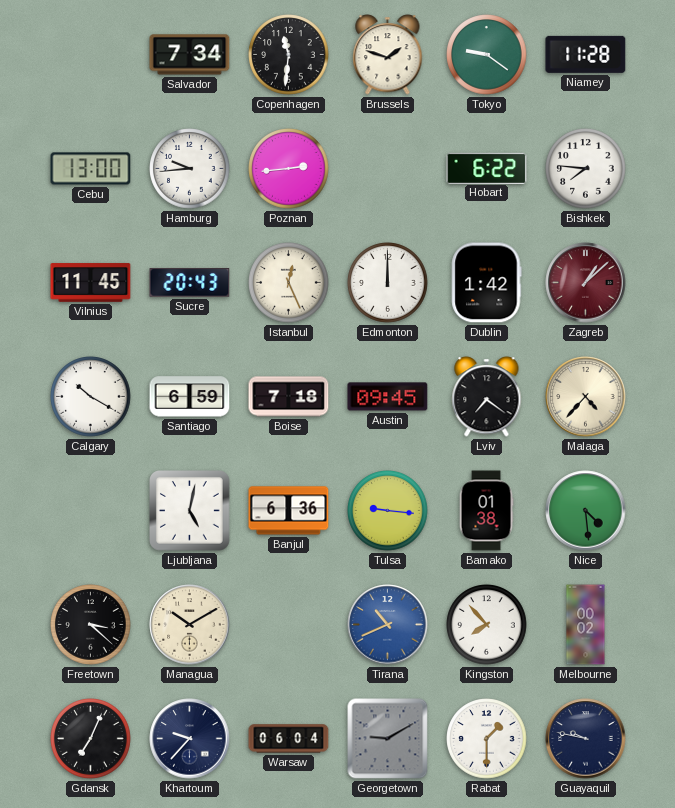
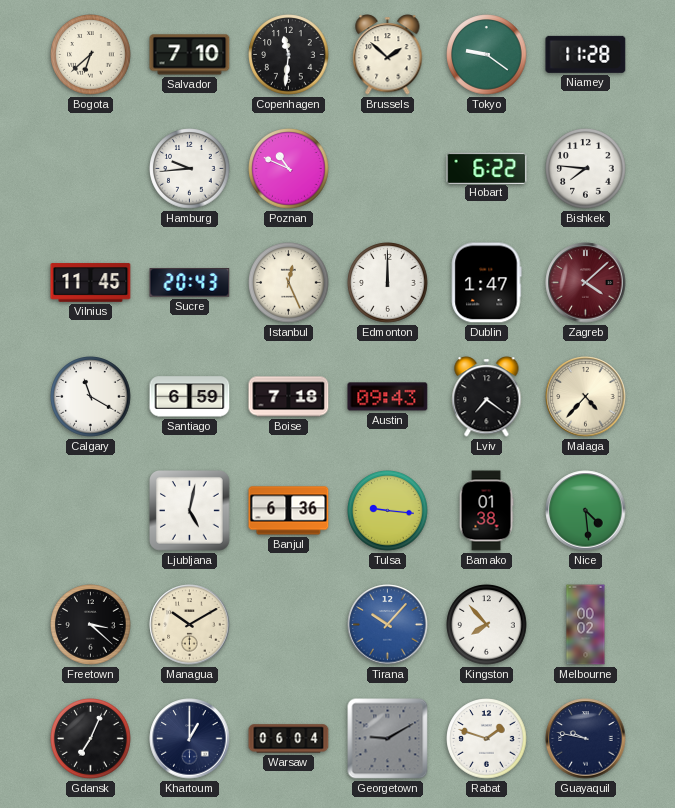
Bogota: none -> 6:38
Salvador: 7:34 -> 7:10
Brussels: 1:48 -> 1:52
Cebu: 13:00 -> none
Poznan: 2:44 -> 10:49
Dublin: 1:42 -> 1:47
Zagreb: 1:08 -> 4:08
Calgary: 10:20 -> 11:20
Austin: 09:45 -> 09:43
Tirana: 10:41 -> 10:07
Khartoum: 9:37 -> 1:00
Rabat: 1:30 -> 1:48
